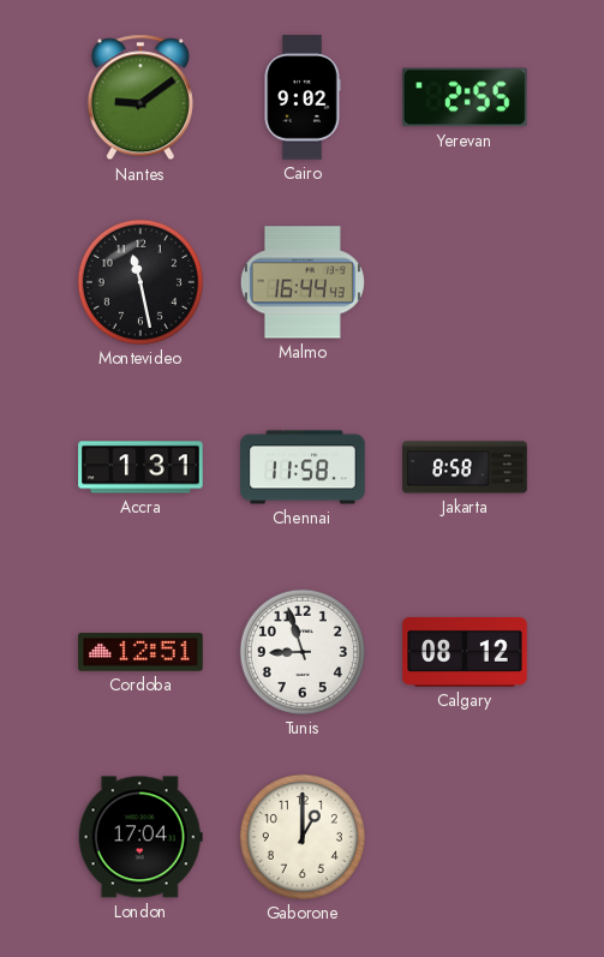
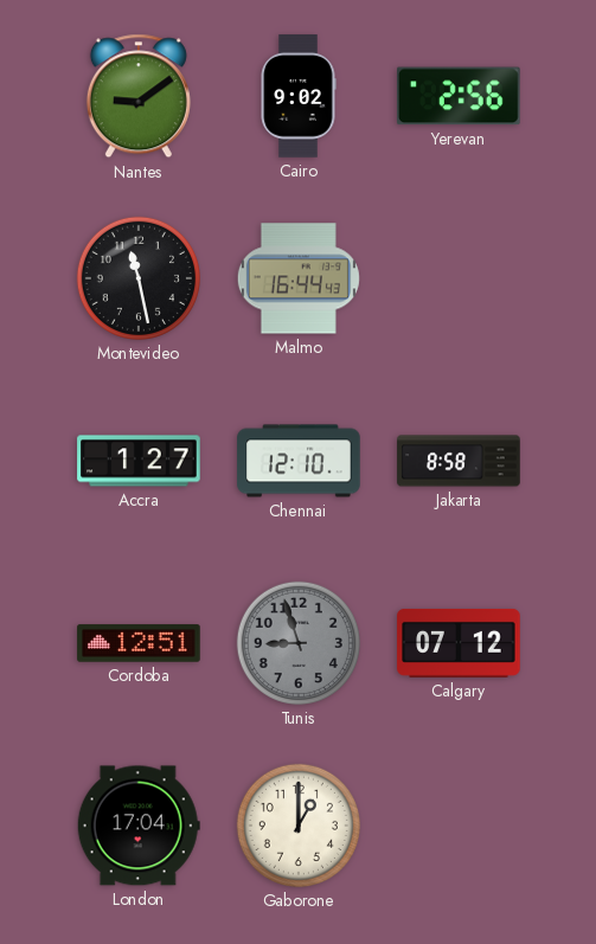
Yerevan: 2:55 -> 2:56
Accra: 1:31 -> 1:27
Chennai: 11:58 -> 12:10
Tunis dial: white -> grey
Calgary: 08:12 -> 07:12
